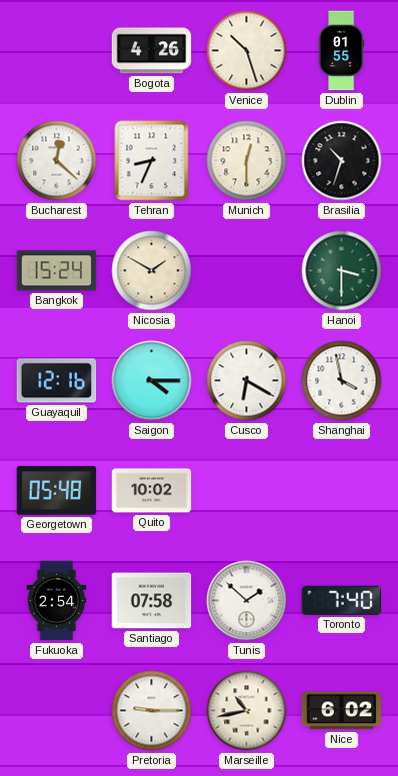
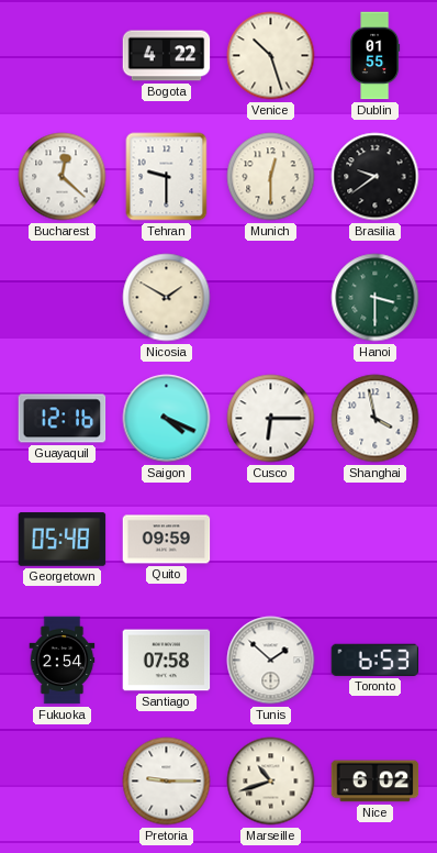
Bogota: 4:26 -> 4:22
Tehran: 8:34 -> 9:30
Brasilia: 10:33 -> 9:39
Bangkok: 15:24 -> none
Saigon: 4:15 -> 4:19
Cusco: 6:20 -> 6:15
Quito: 10:02 -> 09:59
Toronto: 7:40 -> 6:53
Marseille: 10:43 -> 10:42
